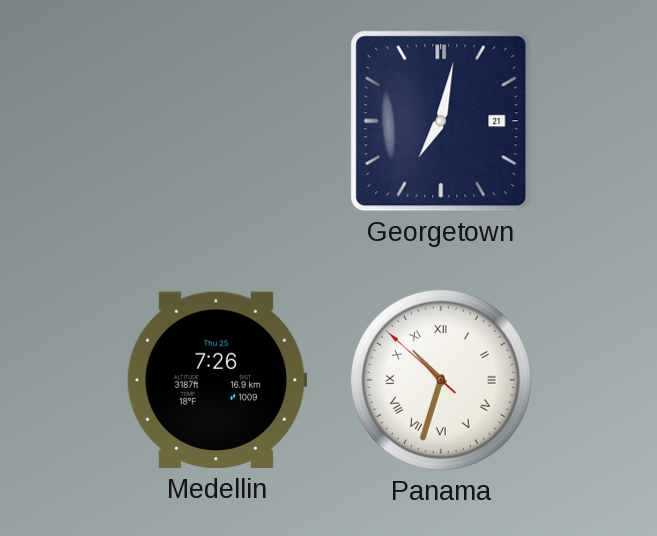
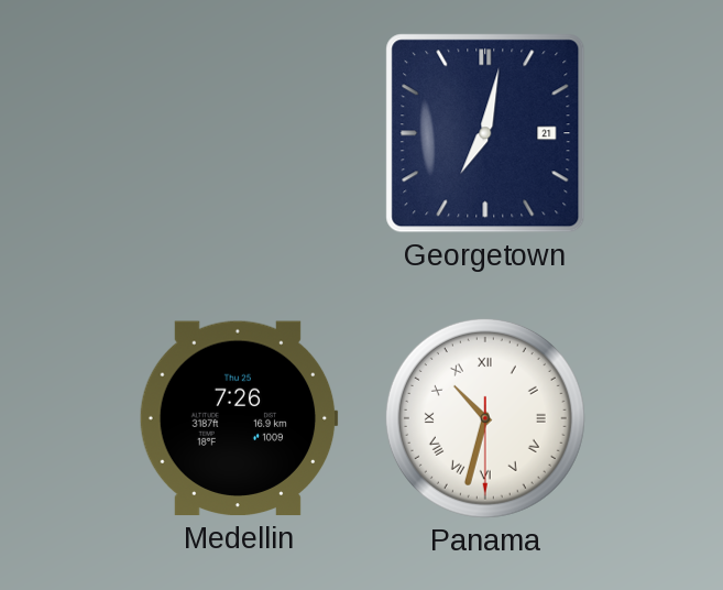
Panama: 10:32:52 -> 10:32:30
